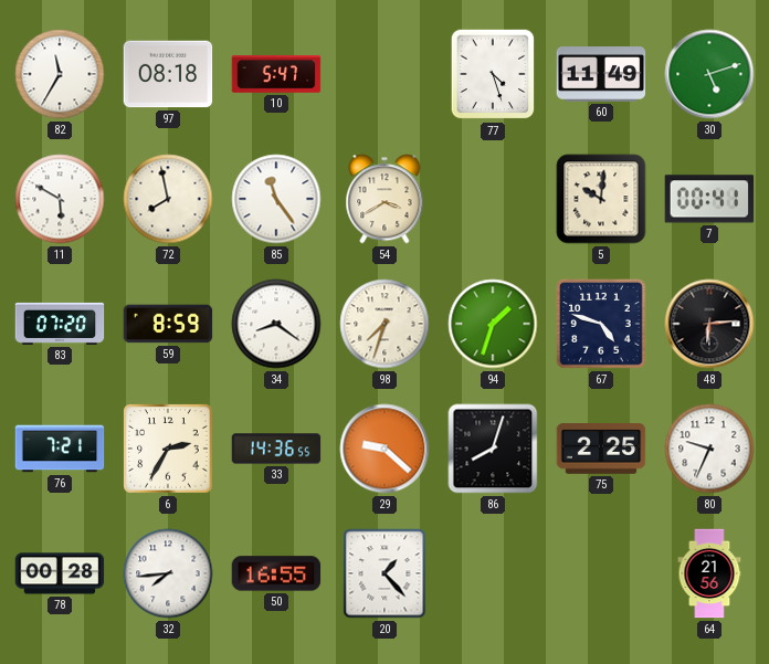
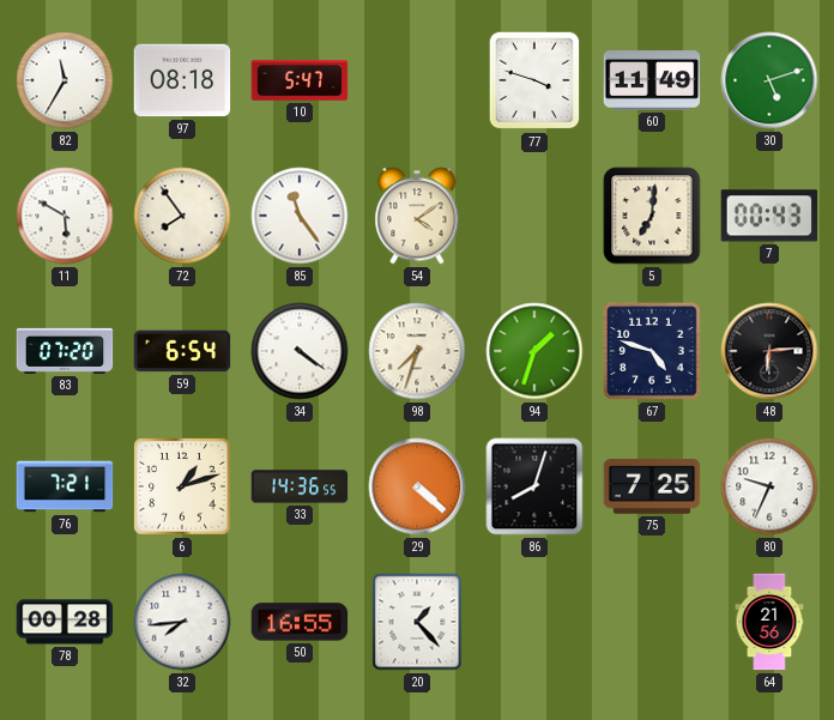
77: 4:27 -> 3:48
72: 7:58 -> 7:54
54: 3:40 -> 4:09
5: 10:01 -> 7:01
7: 00:41 -> 00:43
59: 8:59 -> 6:54
34: 8:21 -> 4:21
6: 2:35 -> 1:12
29: 9:22 -> 4:22
75: 2:25 -> 7:25
